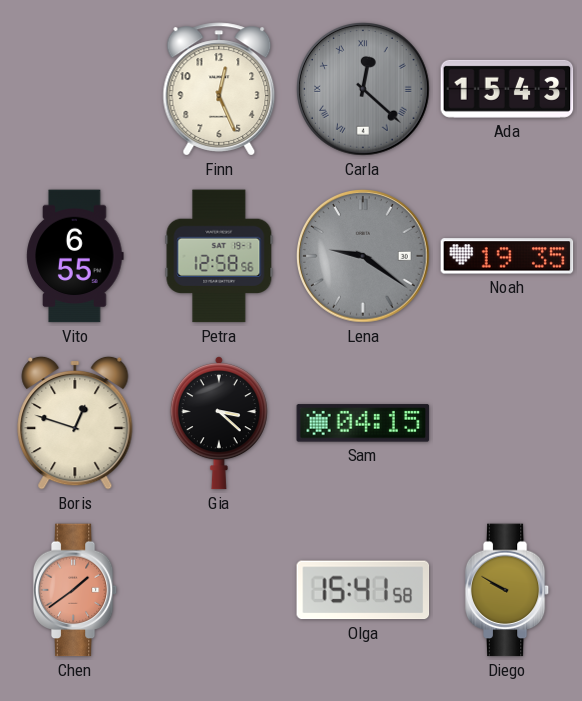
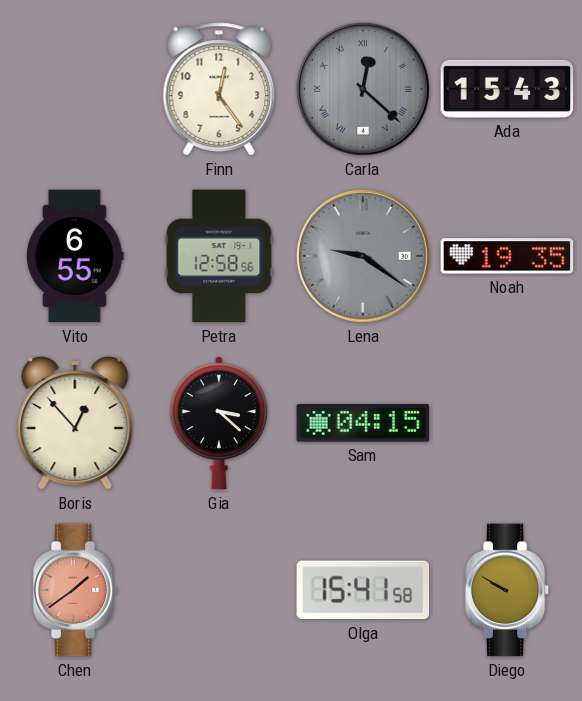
Finn: 12:26 -> 12:24
Boris: 12:48 -> 12:53
